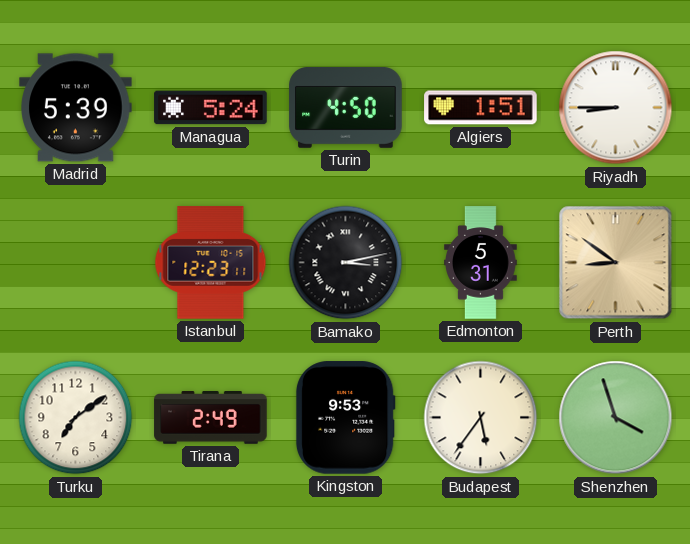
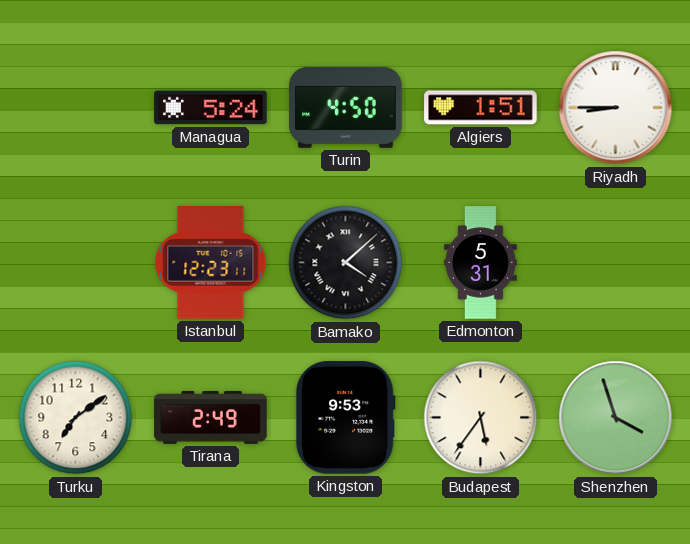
Madrid: 5:39 -> none
Bamako: 3:13 -> 4:08
Perth: 8:51 -> none
